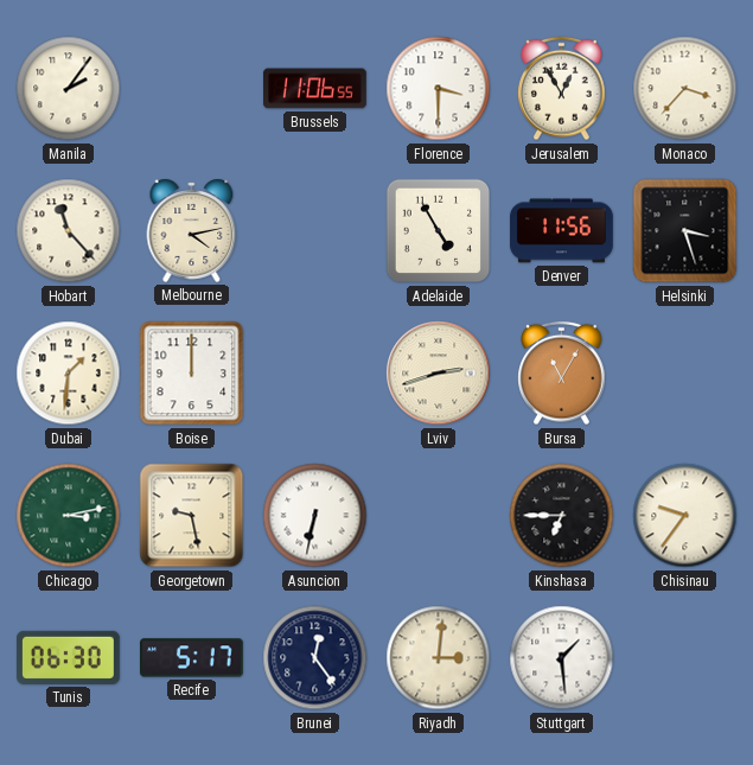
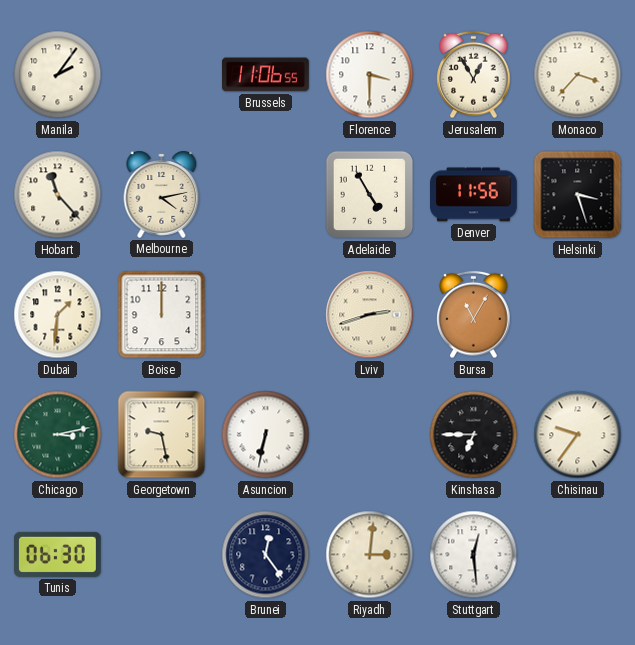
Recife: 5:17 -> none
Stuttgart: 1:29 -> 12:29
